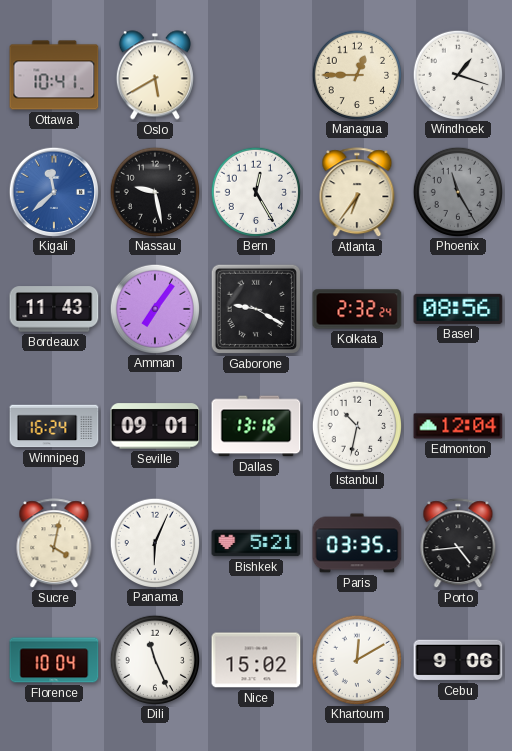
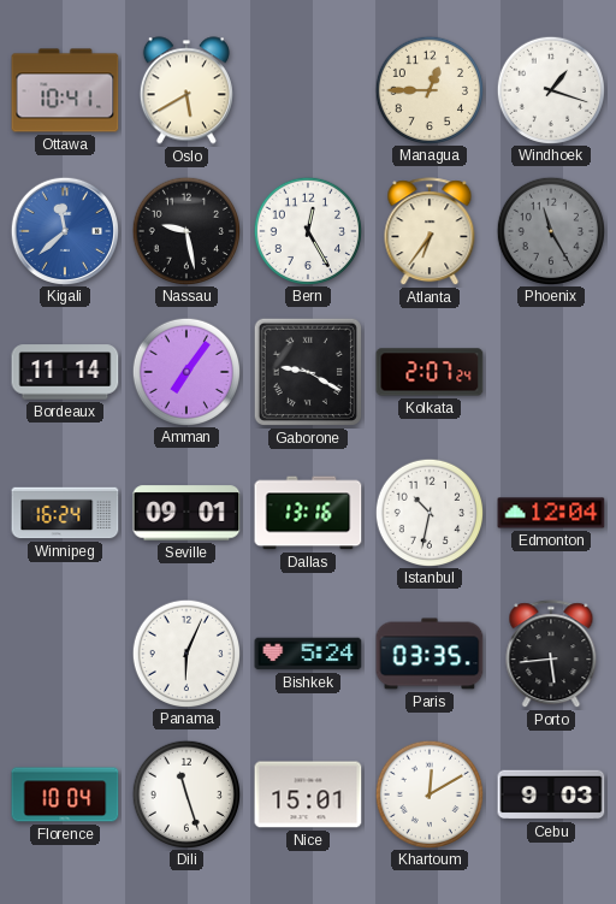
Bordeaux: 11:43 -> 11:14
Kolkata: 2:32 -> 2:07
Basel: 08:56 -> none
Sucre: 4:02 -> none
Bishkek: 5:21 -> 5:24
Porto: 4:44 -> 5:44
Dili: 11:26 -> 11:27
Nice: 15:02 -> 15:01
Cebu: 9:06 -> 9:03
